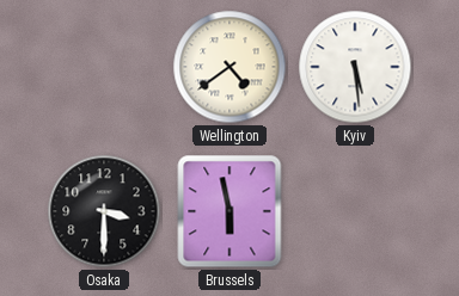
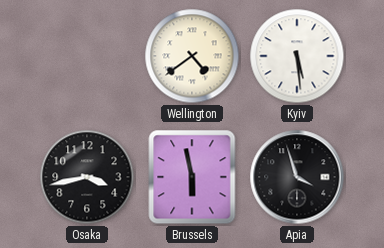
Osaka: 3:30 -> 3:43
Apia: none -> 3:57
